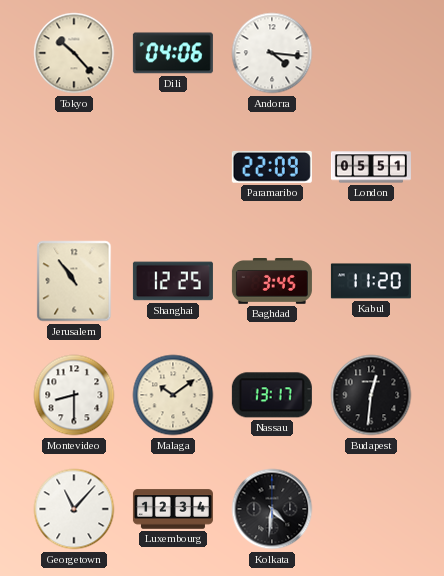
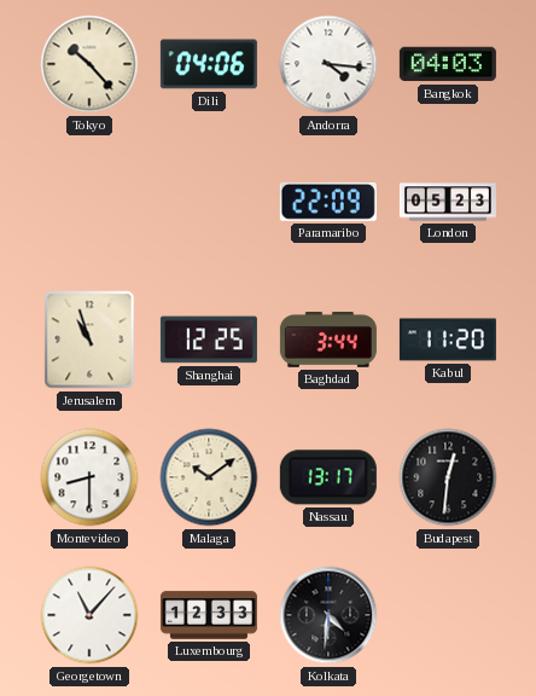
Bangkok: none -> 04:03
London: 05:51 -> 05:23
Jerusalem: 10:54 -> 10:57
Baghdad: 3:45 -> 3:44
Luxembourg: 12:34 -> 12:33
